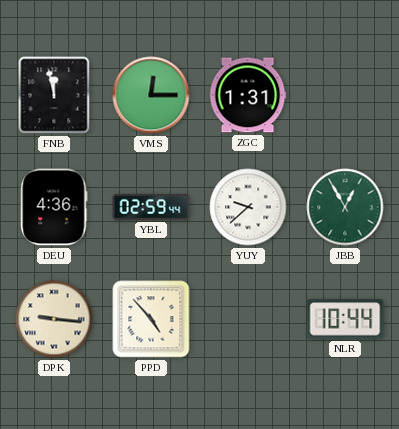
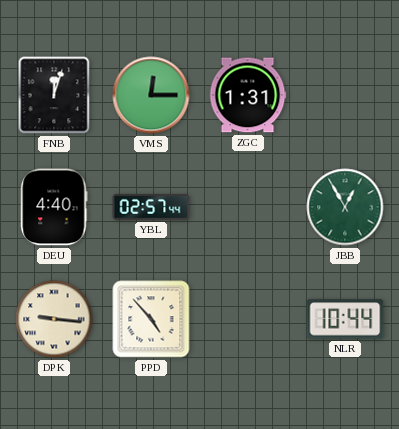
FNB: 11:58 -> 12:03
DEU: 4:36 -> 4:40
YBL: 02:59 -> 02:57
YUY: 9:38 -> none
